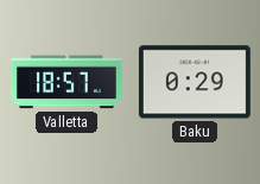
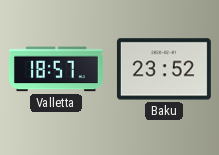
Baku: 0:29 -> 23:52
